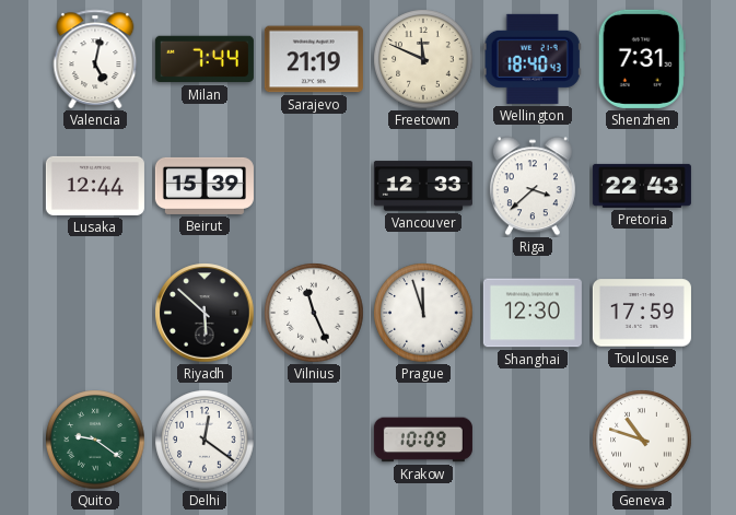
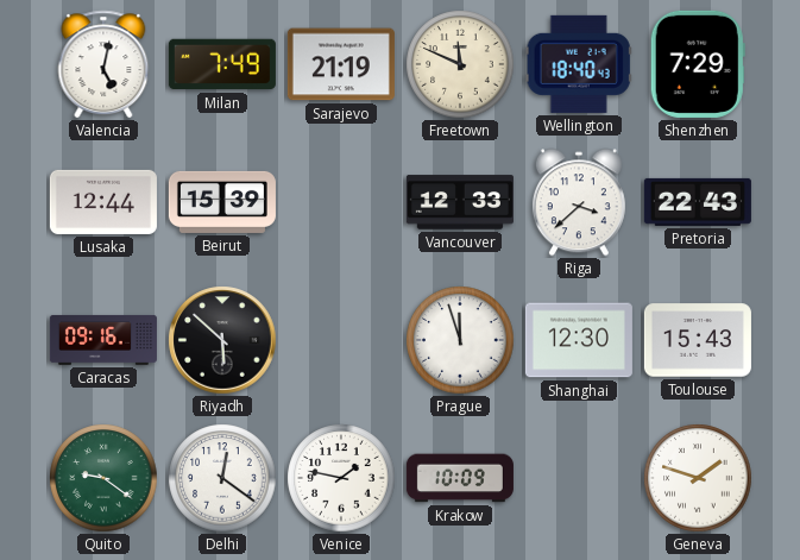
Milan: 7:44 -> 7:49
Shenzhen: 7:31 -> 7:29
Caracas: none -> 09:16
Vilnius: 11:26 -> none
Toulouse: 17:59 -> 15:43
Venice: none -> 1:47
Geneva: 10:48 -> 1:48
